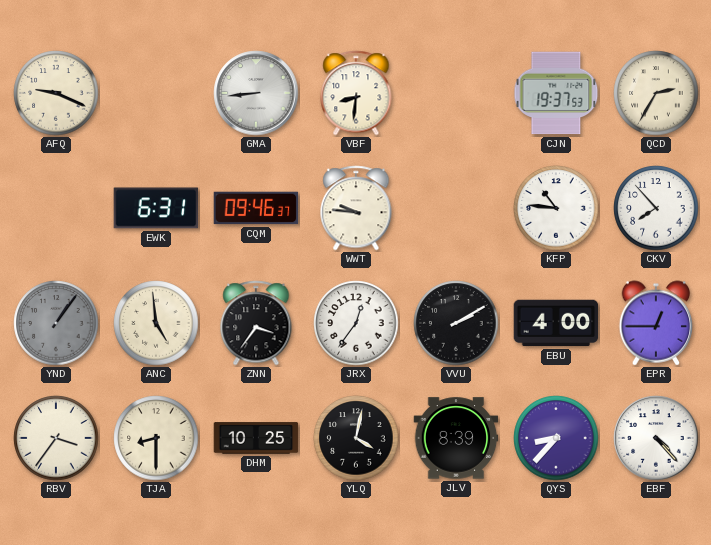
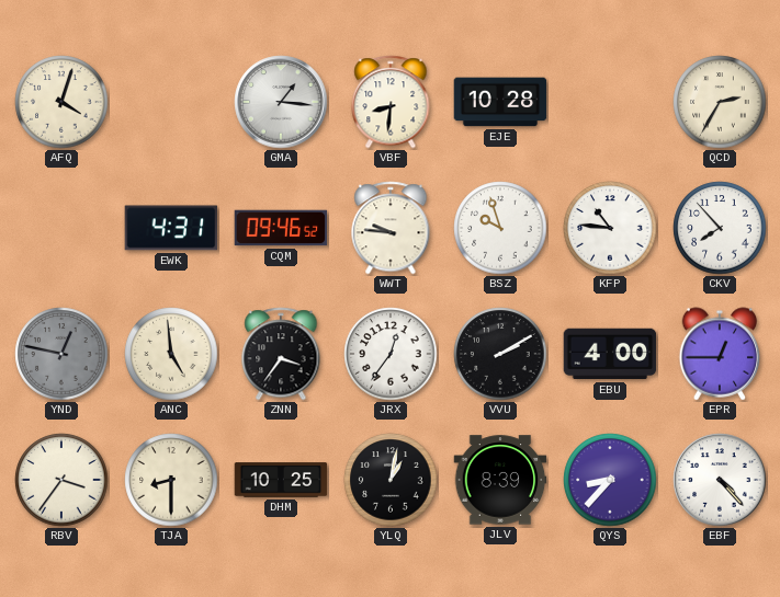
AFQ: 9:19 -> 4:03
GMA: 8:44 -> 1:16
EJE: none -> 10:28
CJN: 19:37 -> none
EWK: 6:31 -> 4:31
CQM: 09:46:37 -> 09:46:52
BSZ: none -> 9:57
YND: 1:06 -> 12:47
YLQ: 4:02 -> 1:02
